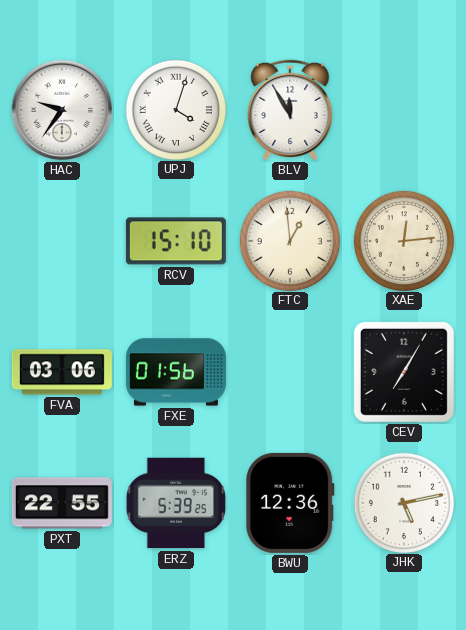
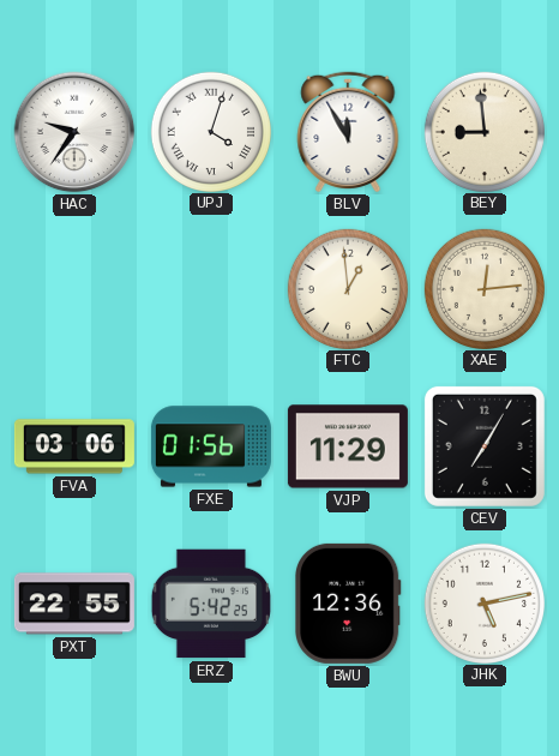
BEY: none -> 8:59
RCV: 15:10 -> none
VJP: none -> 11:29
ERZ: 5:39 -> 5:42
